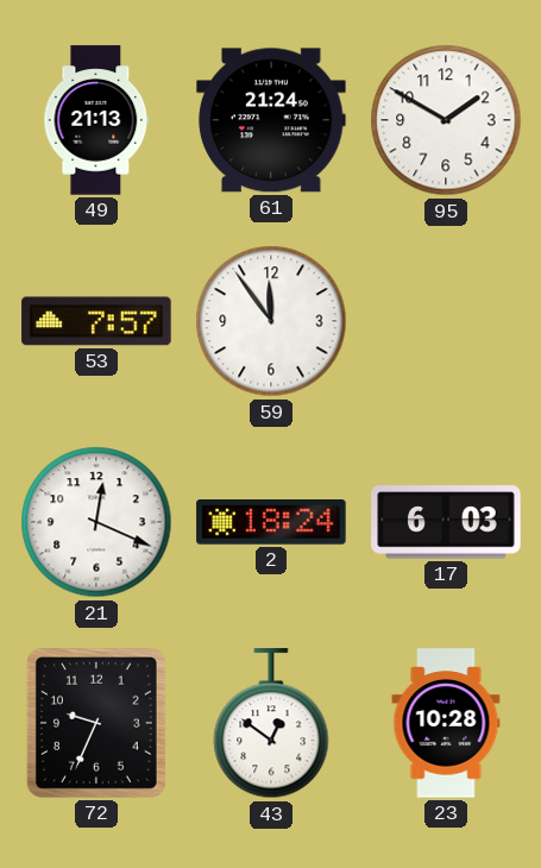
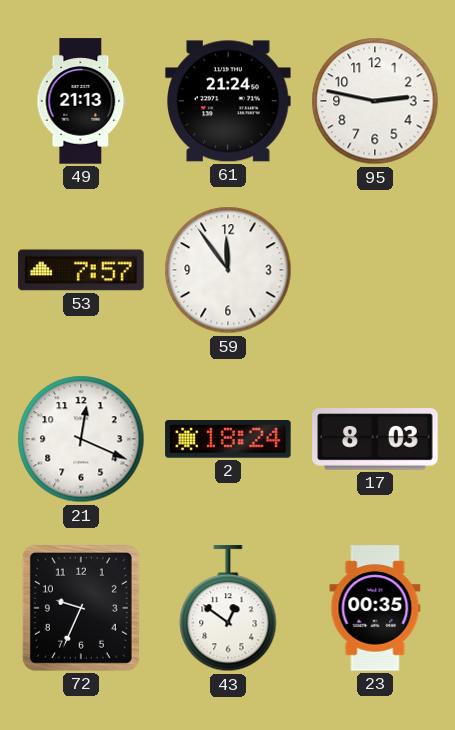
95: 1:50 -> 2:47
17: 6:03 -> 8:03
23: 10:28 -> 00:35
